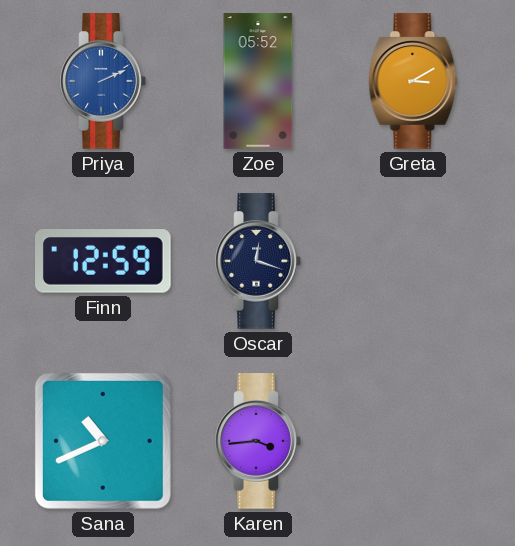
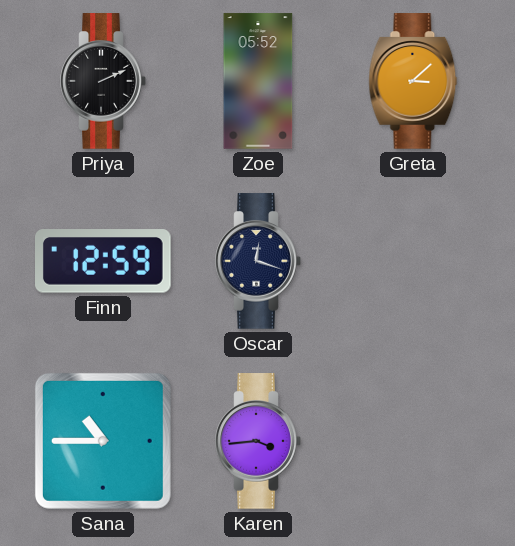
Priya dial: blue -> black
Greta: 3:10 -> 3:08
Sana: 10:41 -> 10:45
